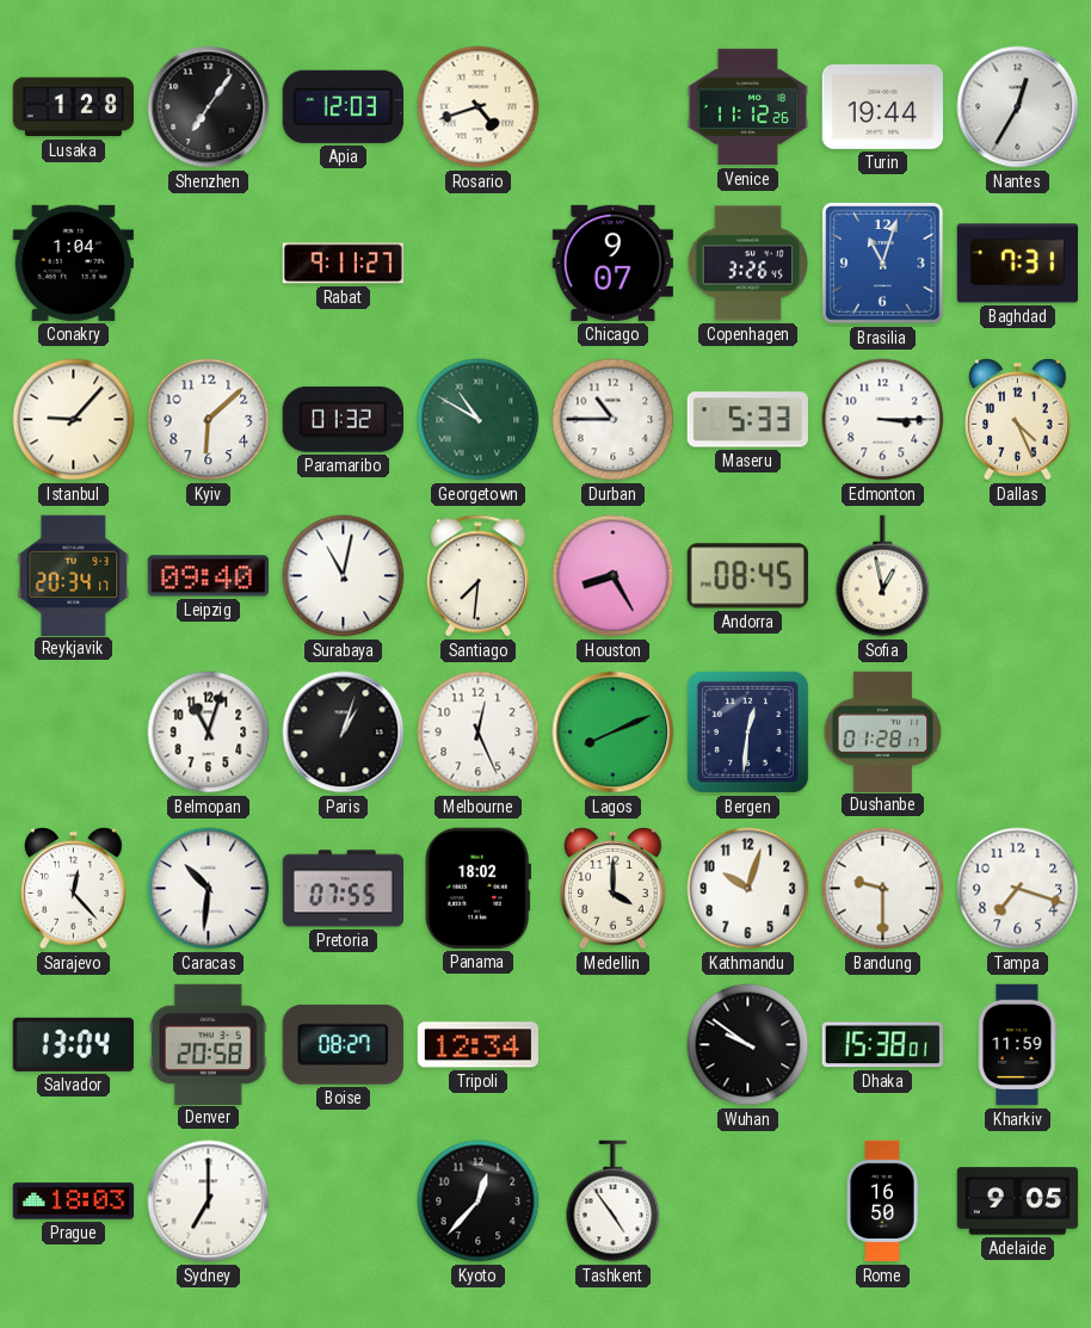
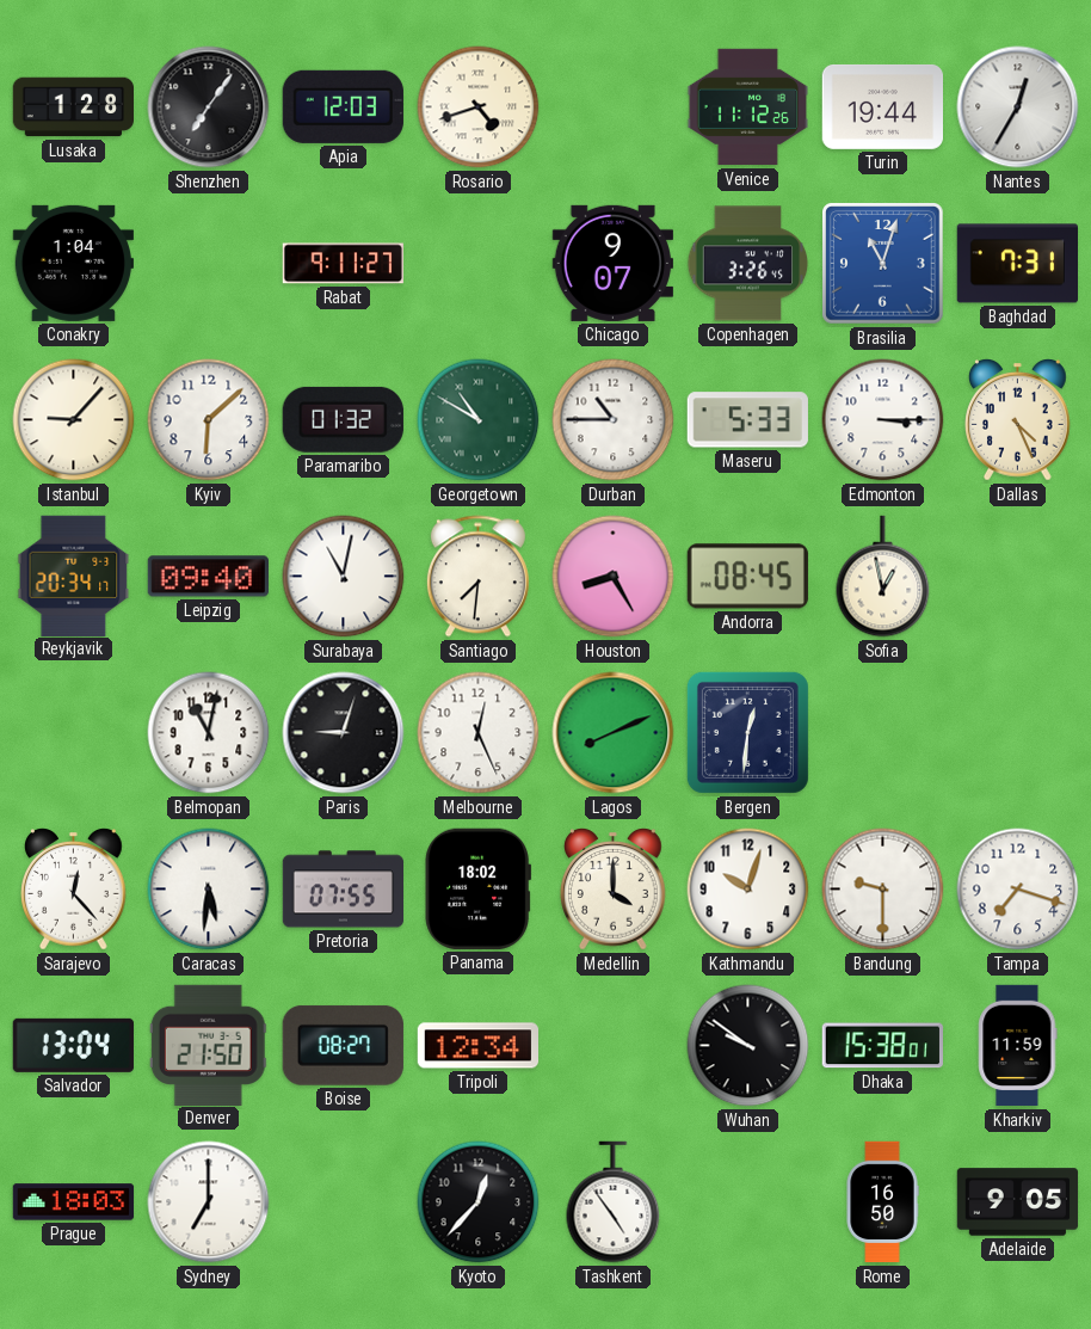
Belmopan: 11:03 -> 11:02
Paris: 1:03 -> 9:03
Dushanbe: 01:28 -> none
Caracas: 10:31 -> 5:31
Denver: 20:58 -> 21:50
